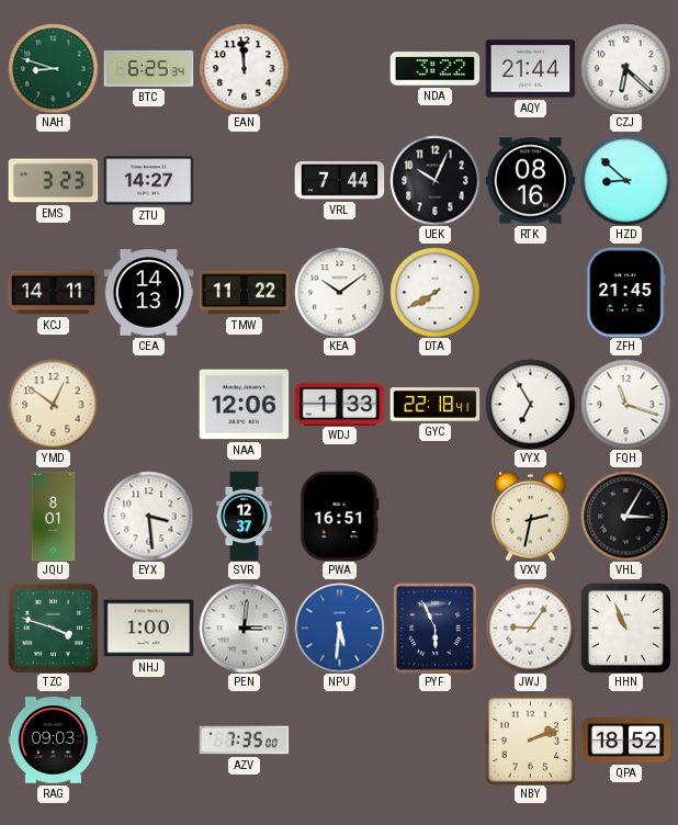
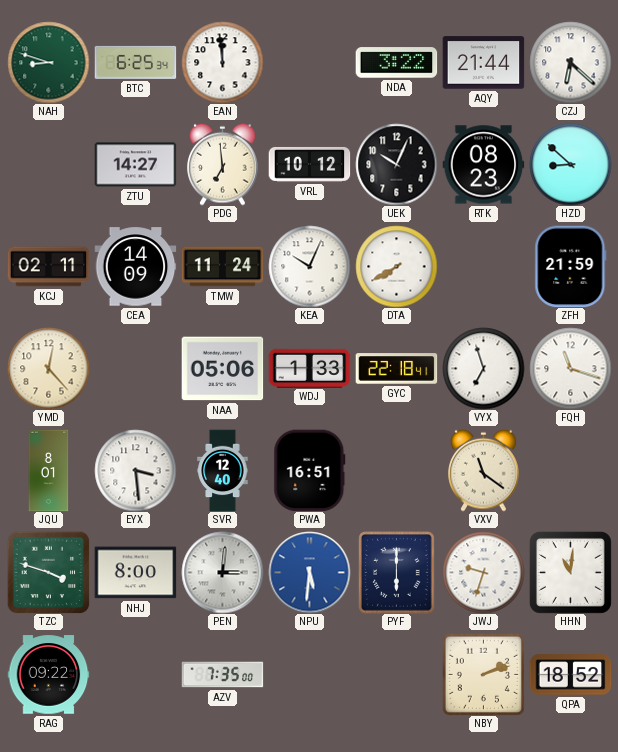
EMS: 3:23 -> none
PDG: none -> 6:59
VRL: 7:44 -> 10:12
RTK: 08:16 -> 08:23
KCJ: 14:11 -> 02:11
CEA: 14:13 -> 14:09
TMW: 11:22 -> 11:24
KEA: 10:09 -> 10:04
ZFH: 21:45 -> 21:59
YMD: 12:51 -> 12:23
NAA: 12:06 -> 05:06
VYX: 6:55 -> 6:57
SVR: 12:37 -> 12:40
VXV: 2:32 -> 11:21
VHL: 3:05 -> none
NHJ: 1:00 -> 8:00
PYF: 5:56 -> 6:00
JWJ: 9:06 -> 9:33
HHN: 10:56 -> 11:01
RAG: 09:03 -> 09:22
